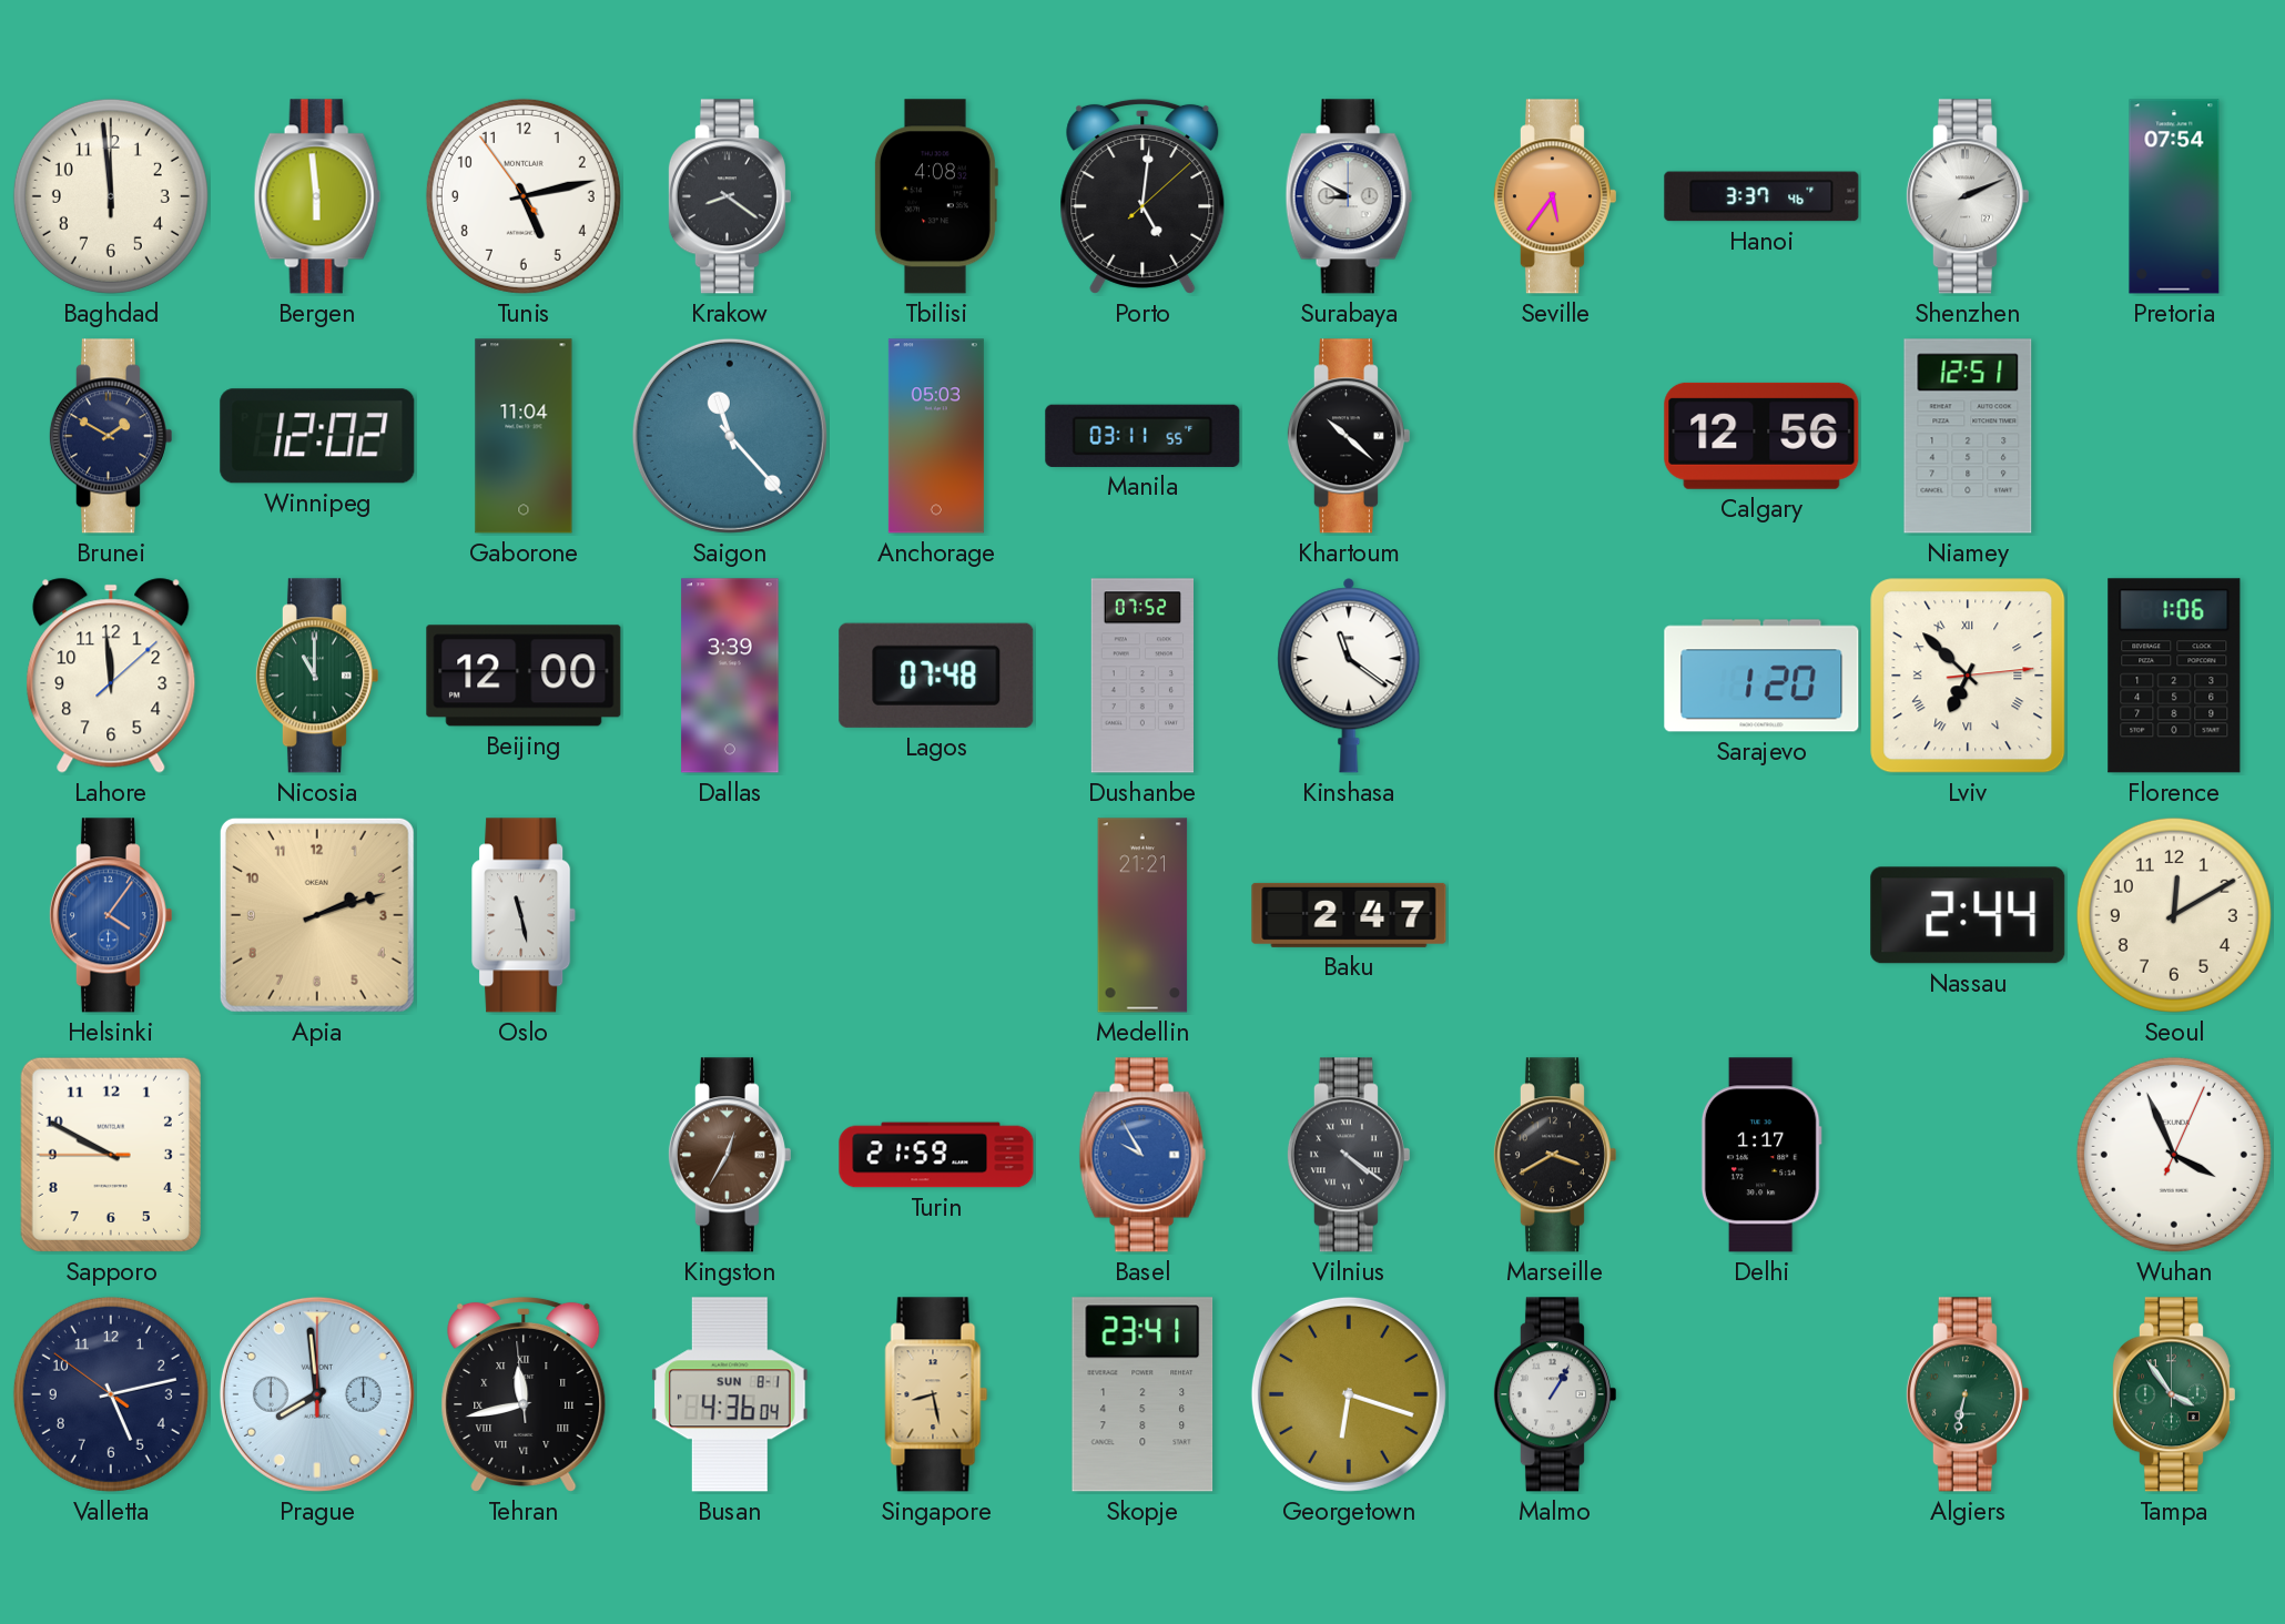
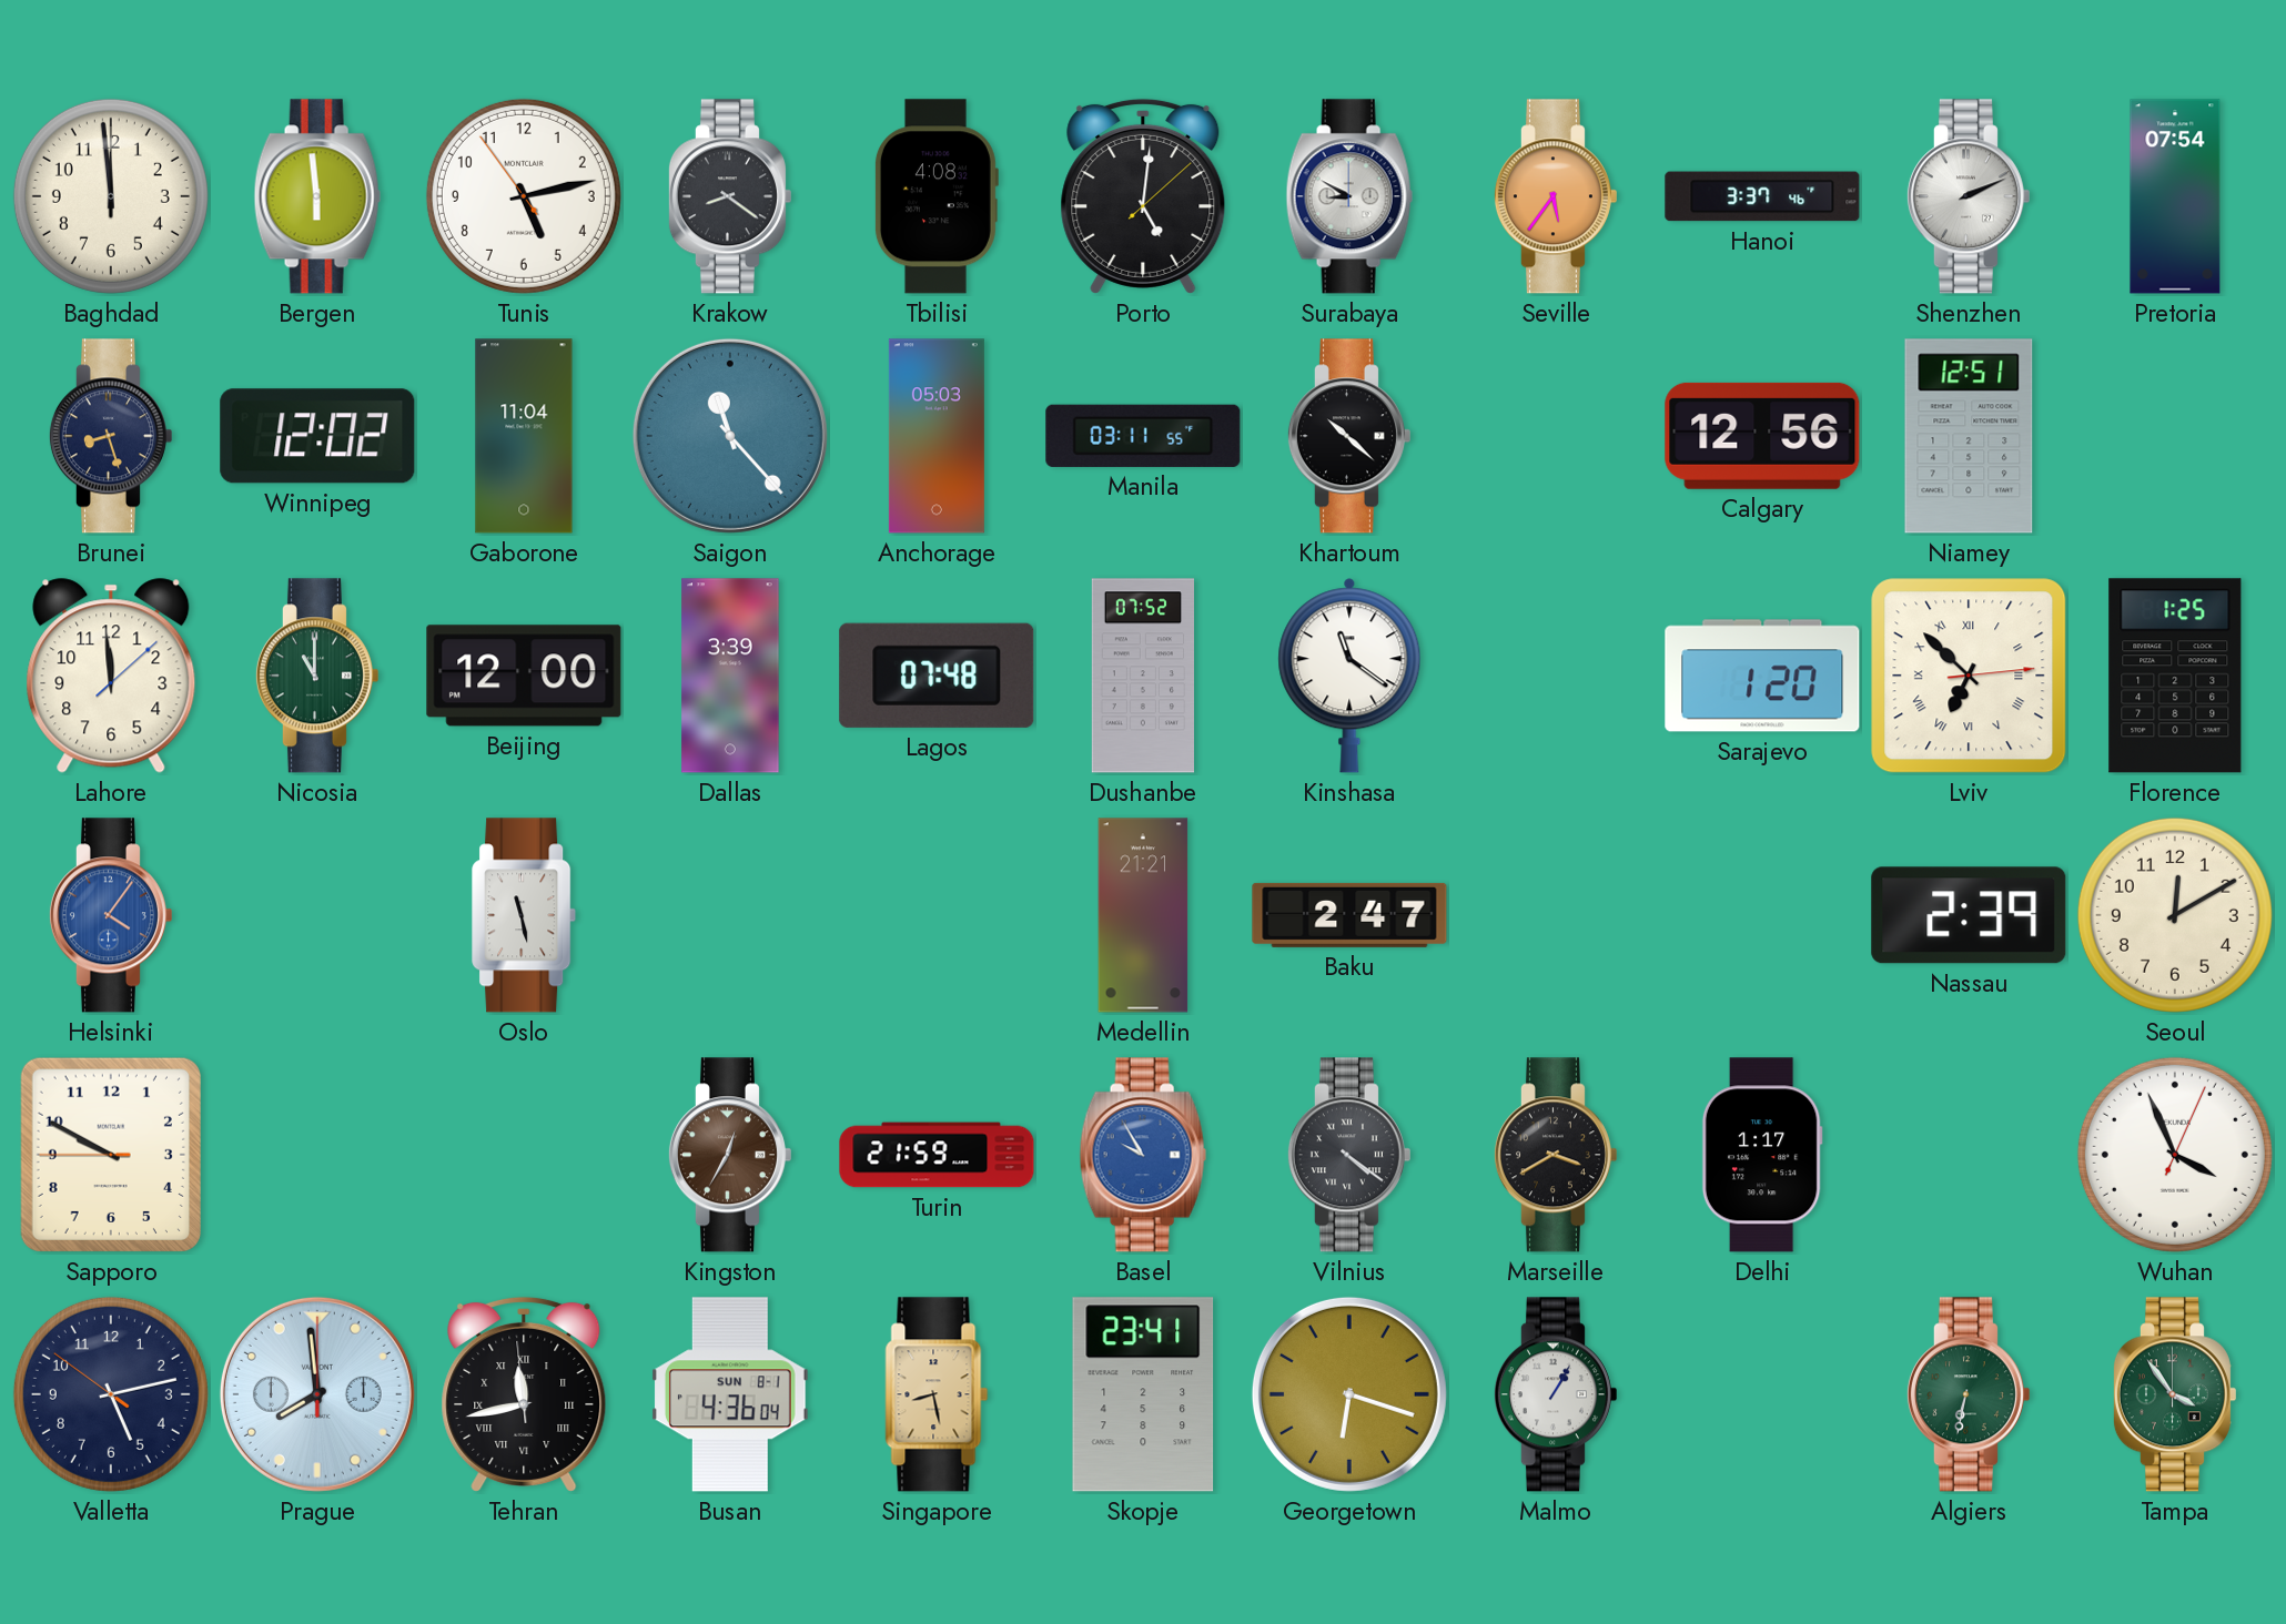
Brunei: 1:50 -> 8:27
Florence: 1:06 -> 1:25
Apia: 2:12 -> none
Nassau: 2:44 -> 2:39
